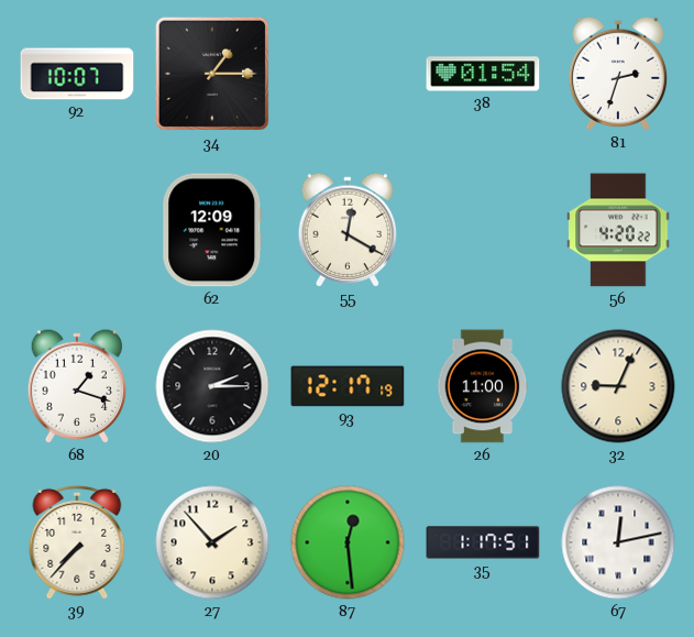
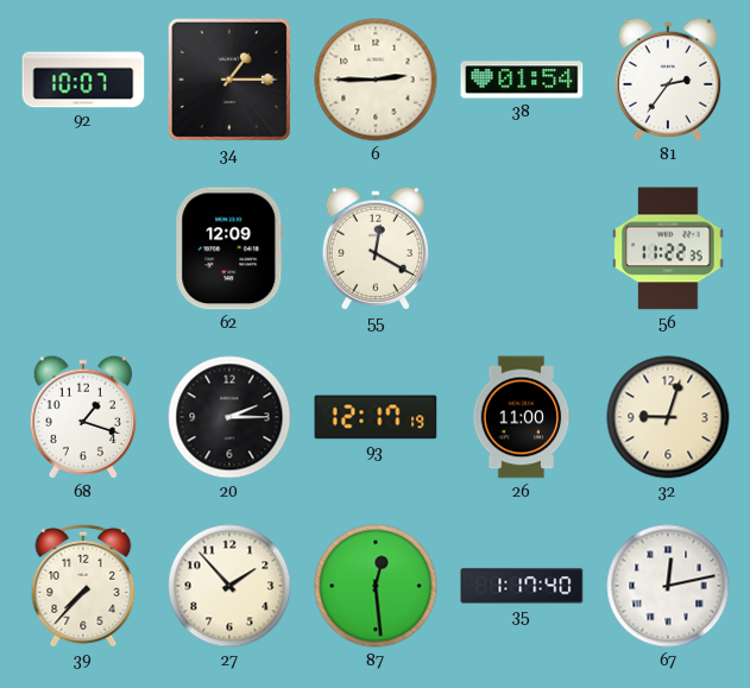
6: none -> 2:45
81: 2:33 -> 2:36
56: 4:20 -> 11:22
32: 9:04 -> 9:03
35: 1:17:51 -> 1:17:40
